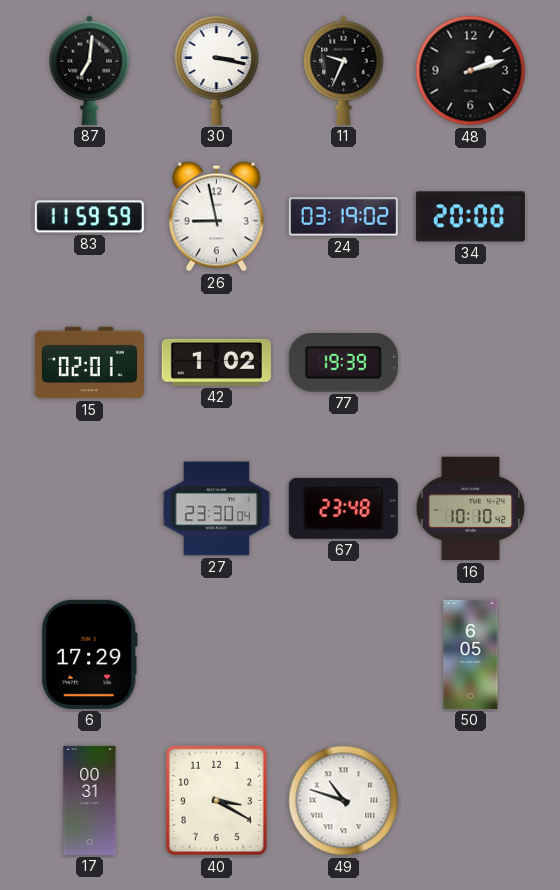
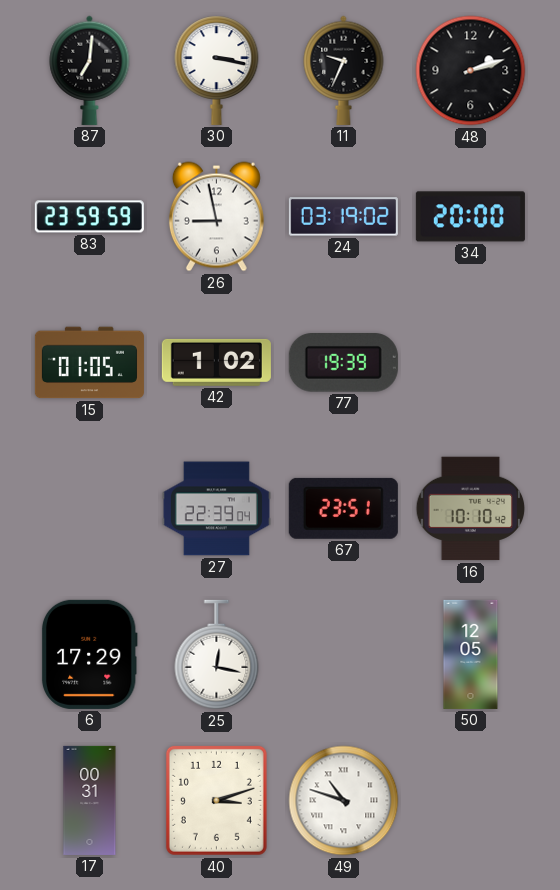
83: 11:59 -> 23:59
15: 02:01 -> 01:05
27: 23:30 -> 22:39
67: 23:48 -> 23:51
25: none -> 12:17
50: 6:05 -> 12:05
40: 3:20 -> 3:12
